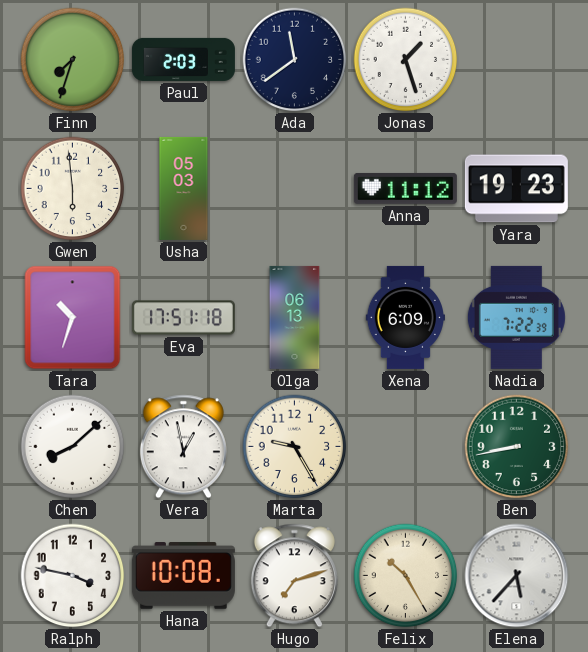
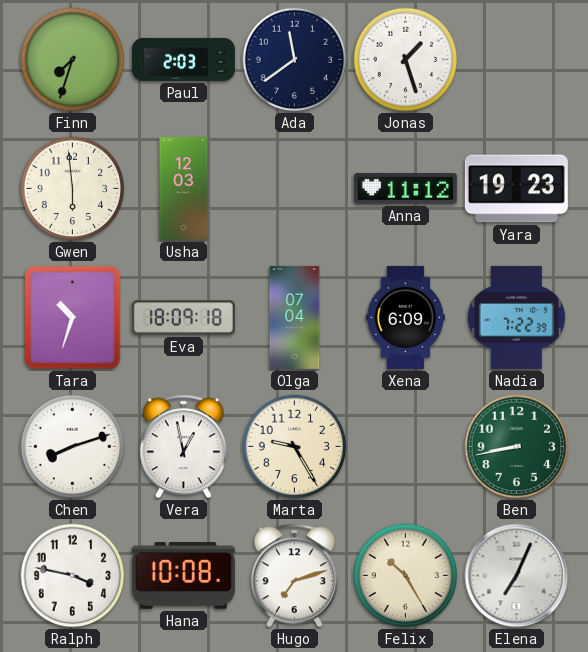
Usha: 05:03 -> 12:03
Eva: 17:51 -> 18:09
Olga: 06:13 -> 07:04
Chen: 8:08 -> 8:12
Elena: 5:37 -> 7:04
